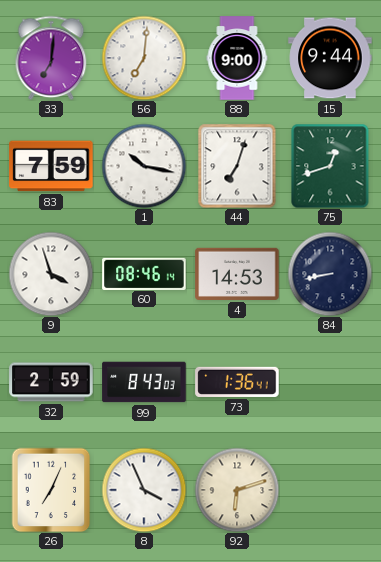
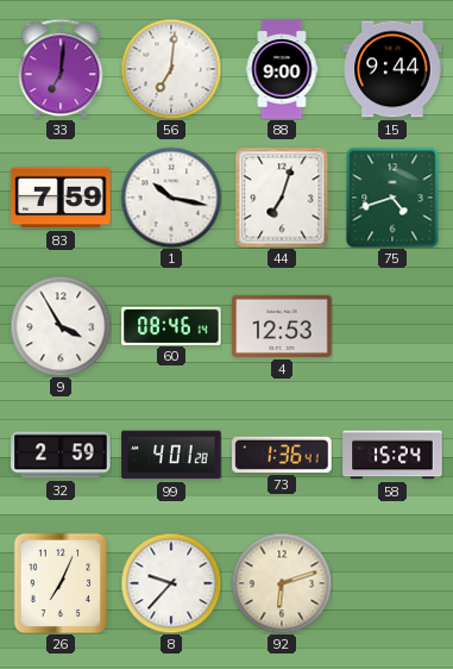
75: 12:42 -> 4:42
9: 3:57 -> 3:55
4: 14:53 -> 12:53
84: 8:43 -> none
99: 8:43 -> 4:01
58: none -> 15:24
8: 3:56 -> 9:37
